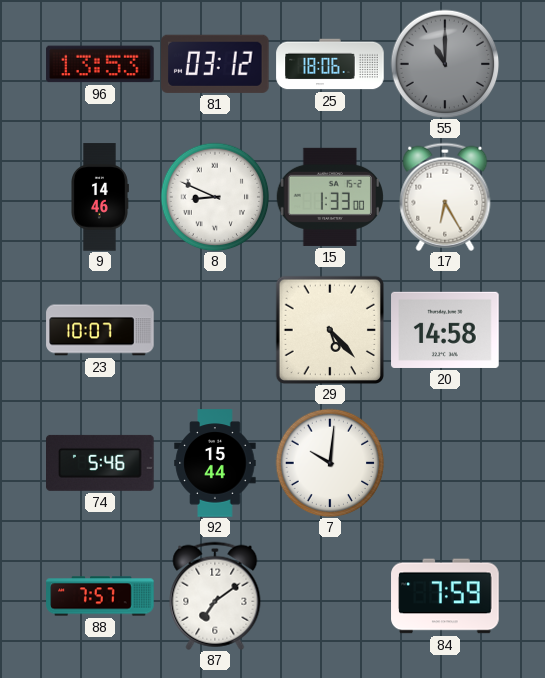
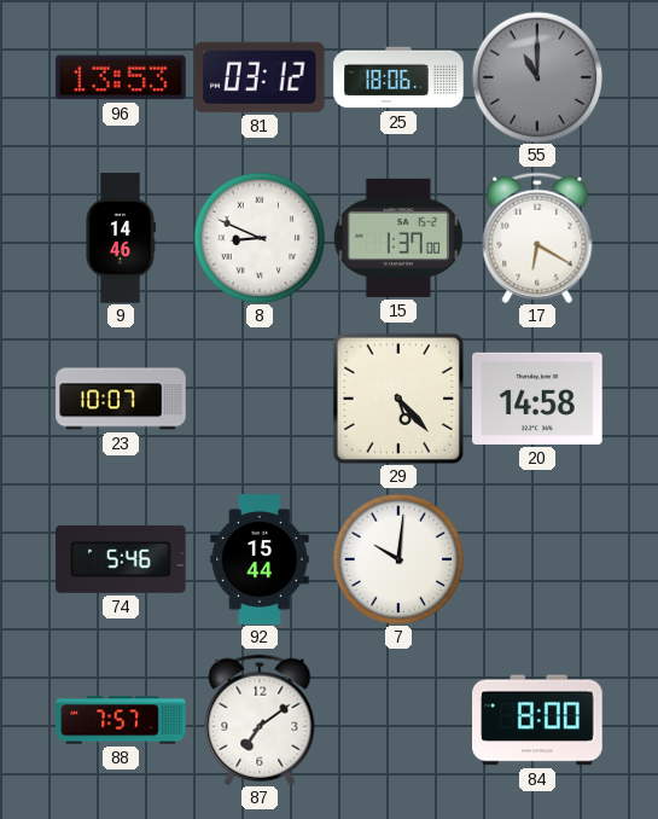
15: 1:33 -> 1:37
17: 6:25 -> 6:20
84: 7:59 -> 8:00
